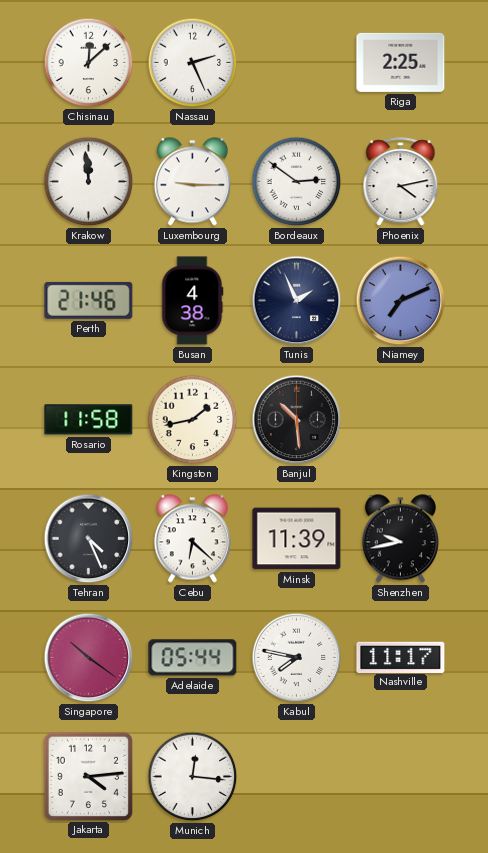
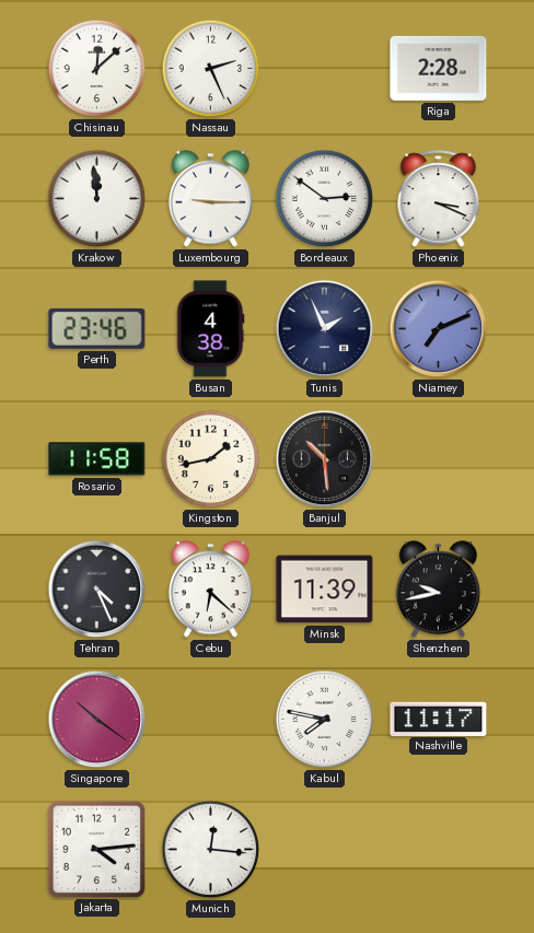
Riga: 2:25 -> 2:28
Phoenix: 4:13 -> 3:19
Perth: 21:46 -> 23:46
Adelaide: 05:44 -> none
